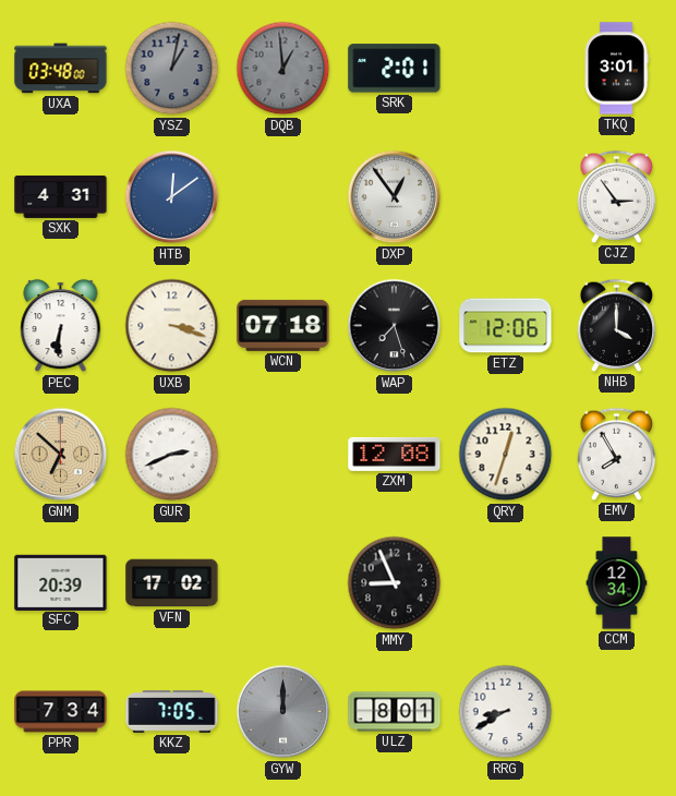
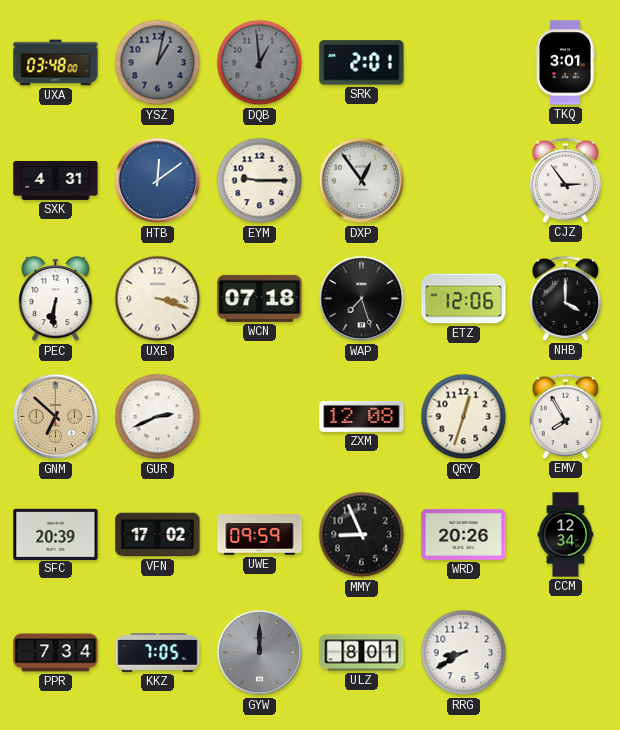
EYM: none -> 9:15
UWE: none -> 09:59
WRD: none -> 20:26
